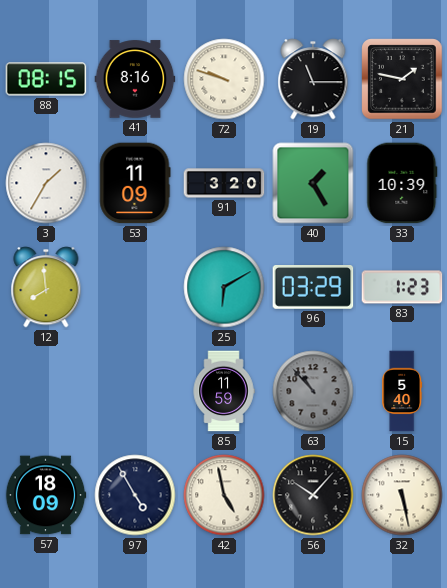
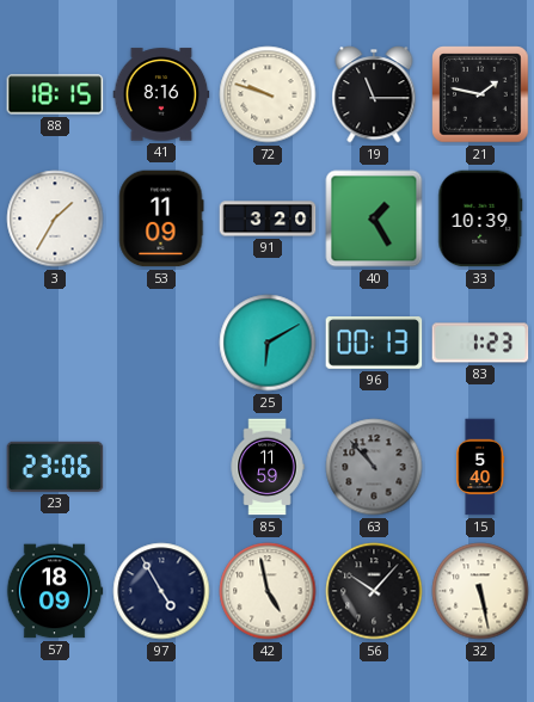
88: 08:15 -> 18:15
12: 7:59 -> none
96: 03:29 -> 00:13
23: none -> 23:06
